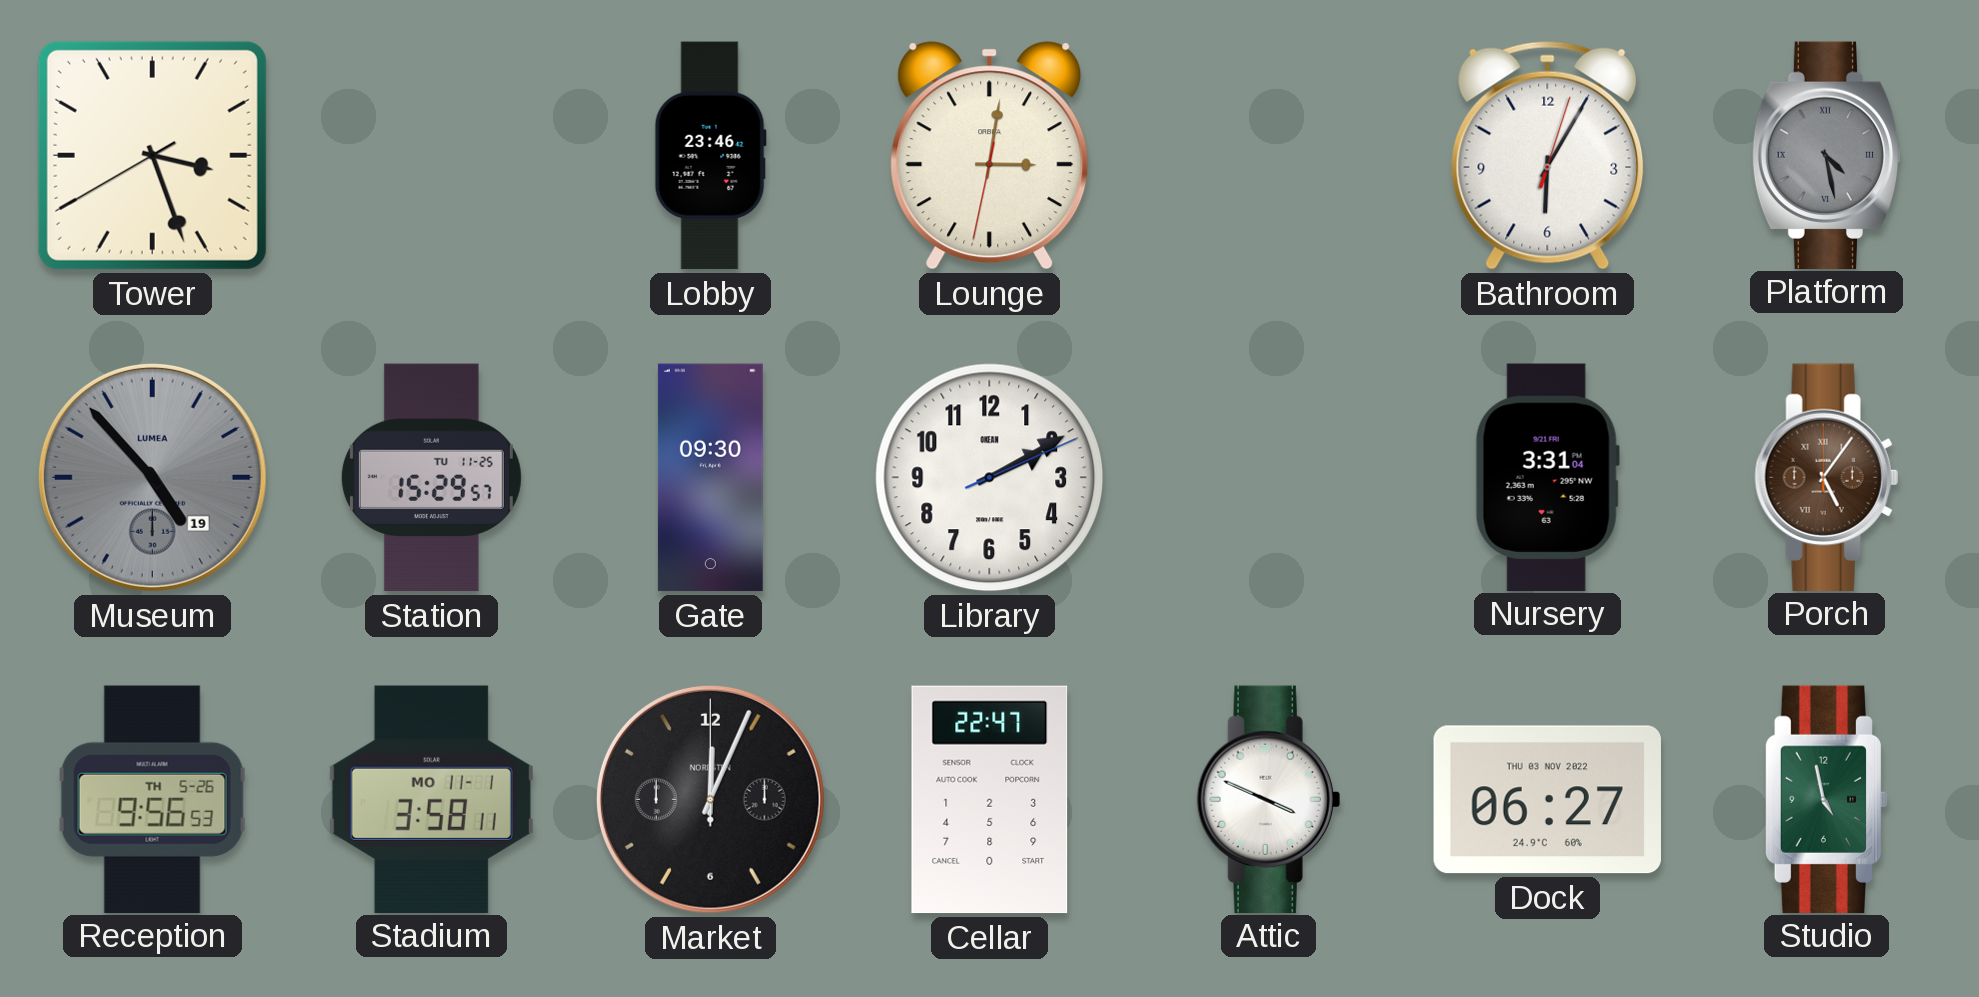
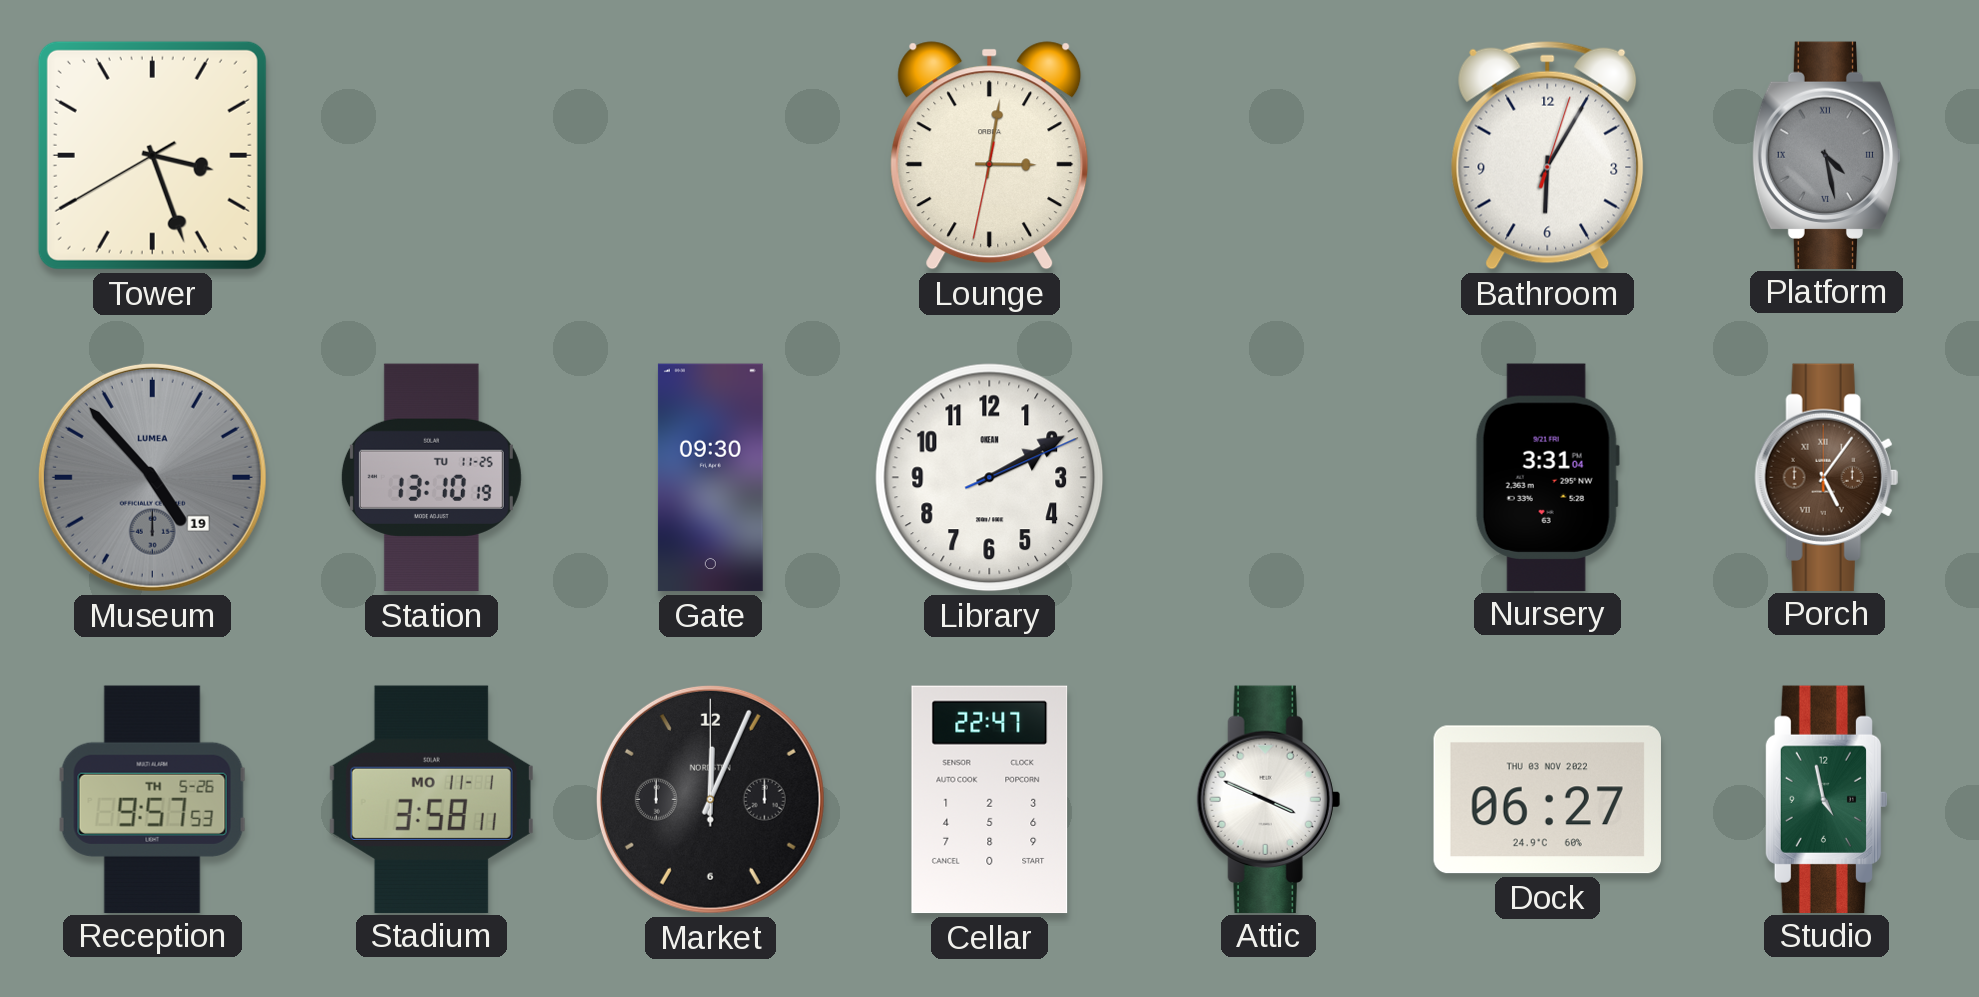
Lobby: 23:46 -> none
Station: 15:29 -> 13:10
Reception: 9:56 -> 9:57
